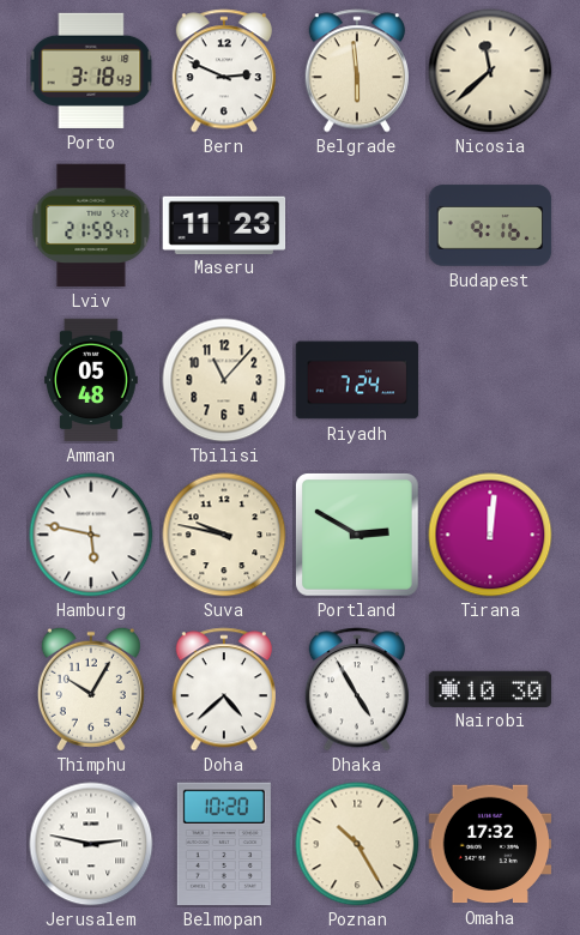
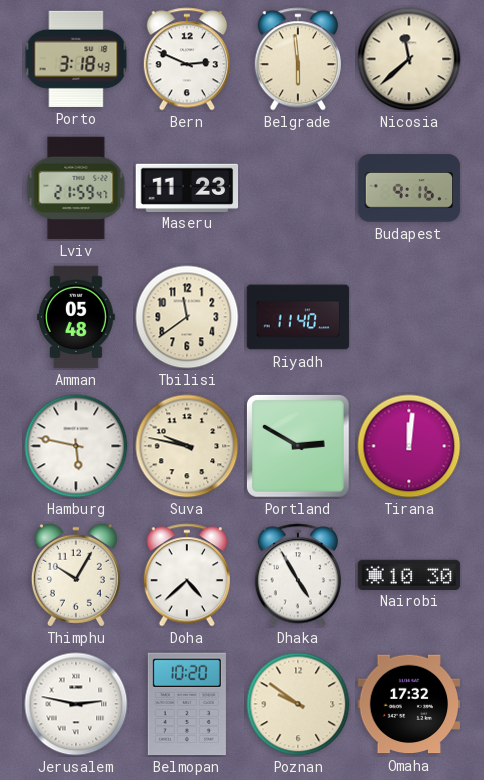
Tbilisi: 11:07 -> 11:39
Riyadh: 7:24 -> 11:40
Poznan: 10:25 -> 9:51
